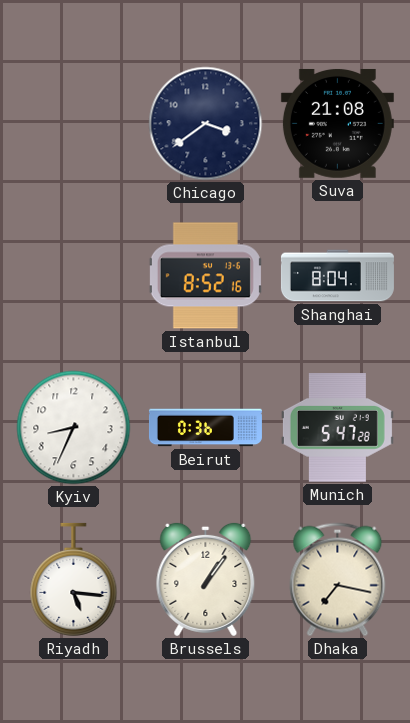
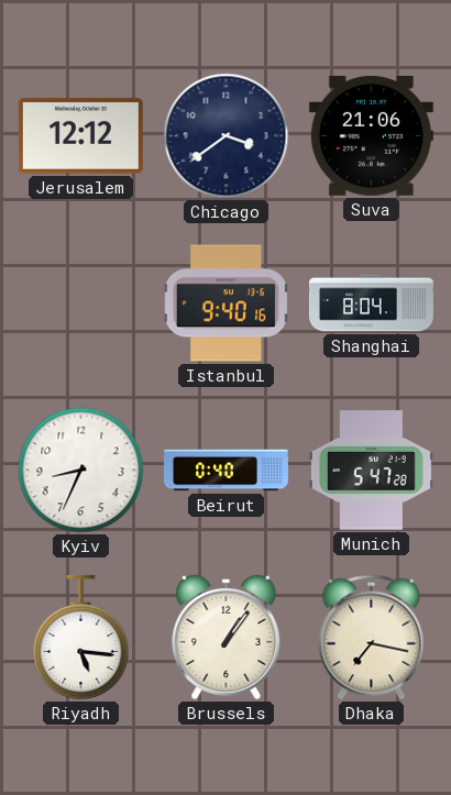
Jerusalem: none -> 12:12
Suva: 21:08 -> 21:06
Istanbul: 8:52 -> 9:40
Beirut: 0:36 -> 0:40
